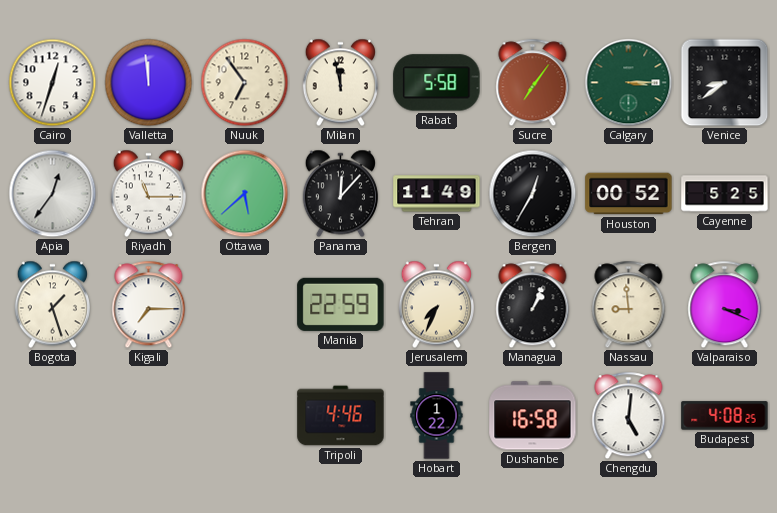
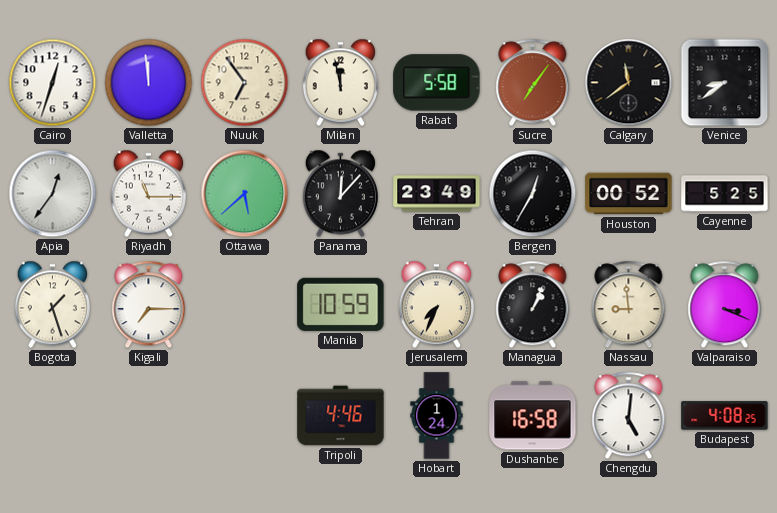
Calgary: 3:15 -> 11:39
Calgary dial: green -> black
Tehran: 11:49 -> 23:49
Manila: 22:59 -> 10:59
Hobart: 1:22 -> 1:24
